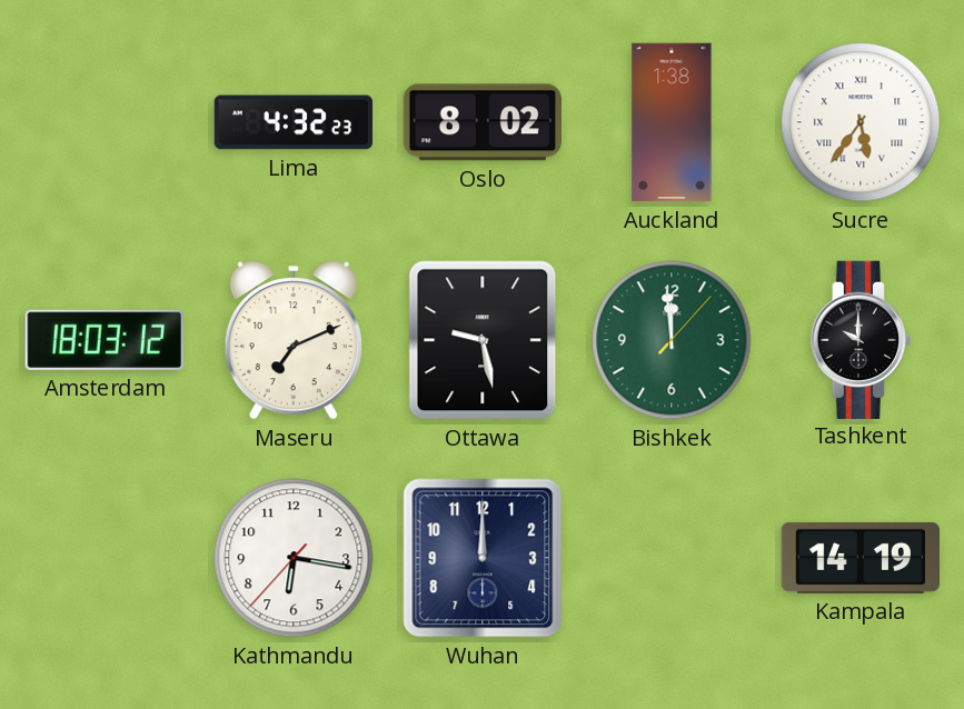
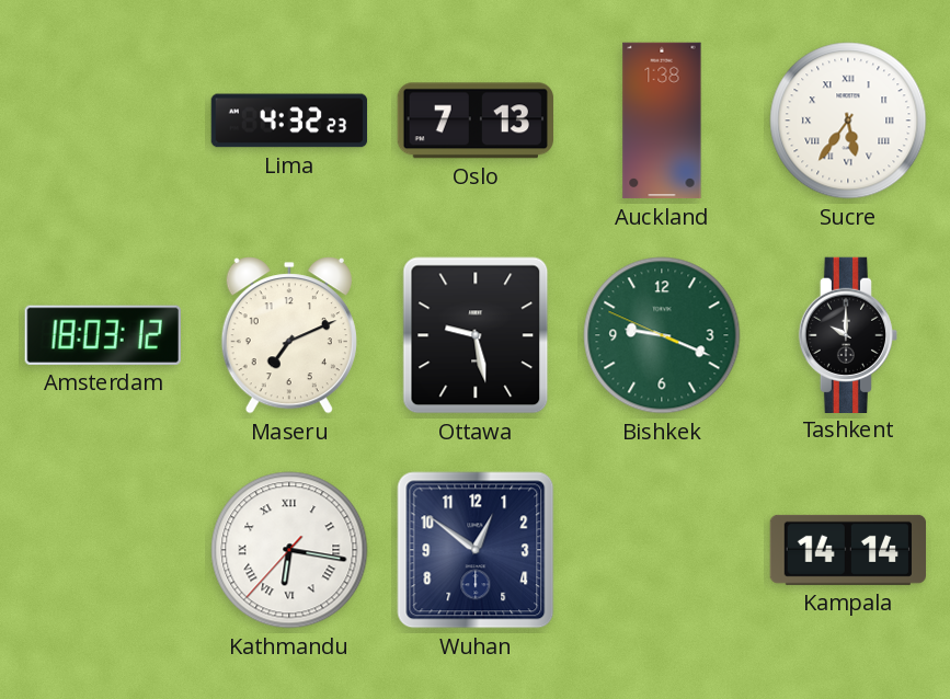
Oslo: 8:02 -> 7:13
Bishkek: 11:59 -> 9:18
Kathmandu numerals: Arabic -> Roman
Wuhan: 12:00 -> 12:51
Kampala: 14:19 -> 14:14
